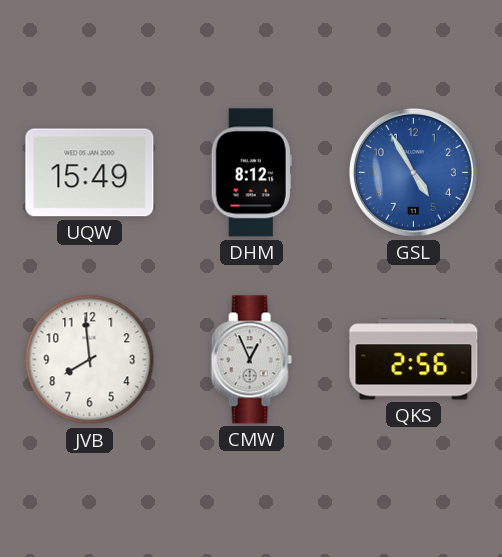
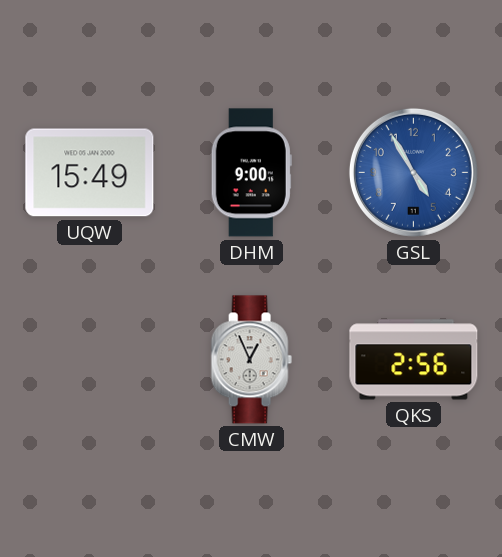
DHM: 8:12 -> 9:00
JVB: 7:59 -> none
